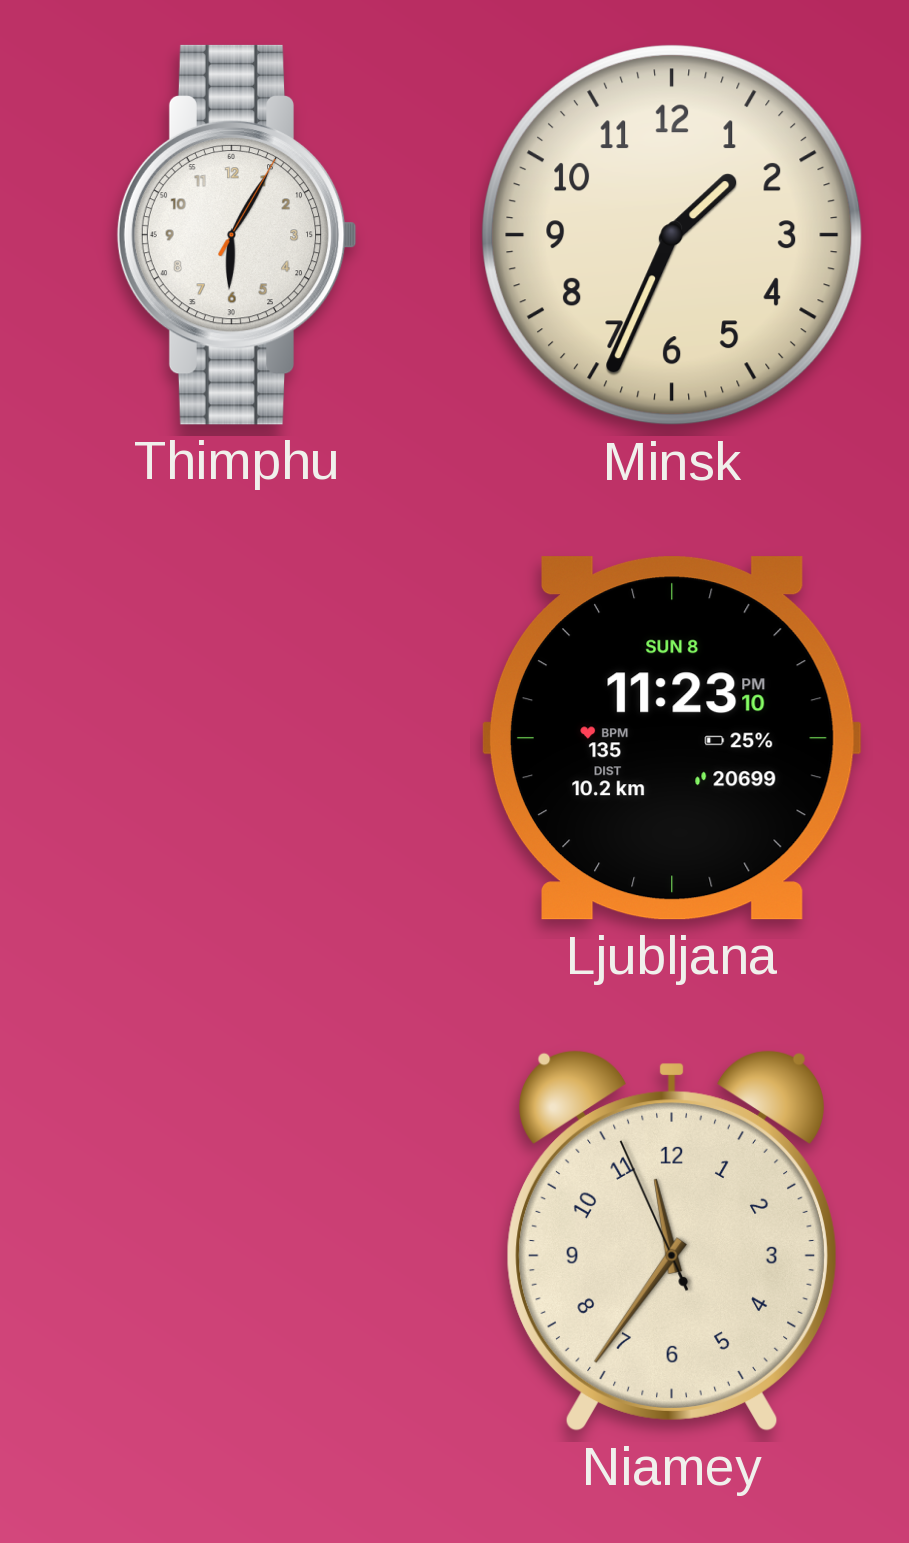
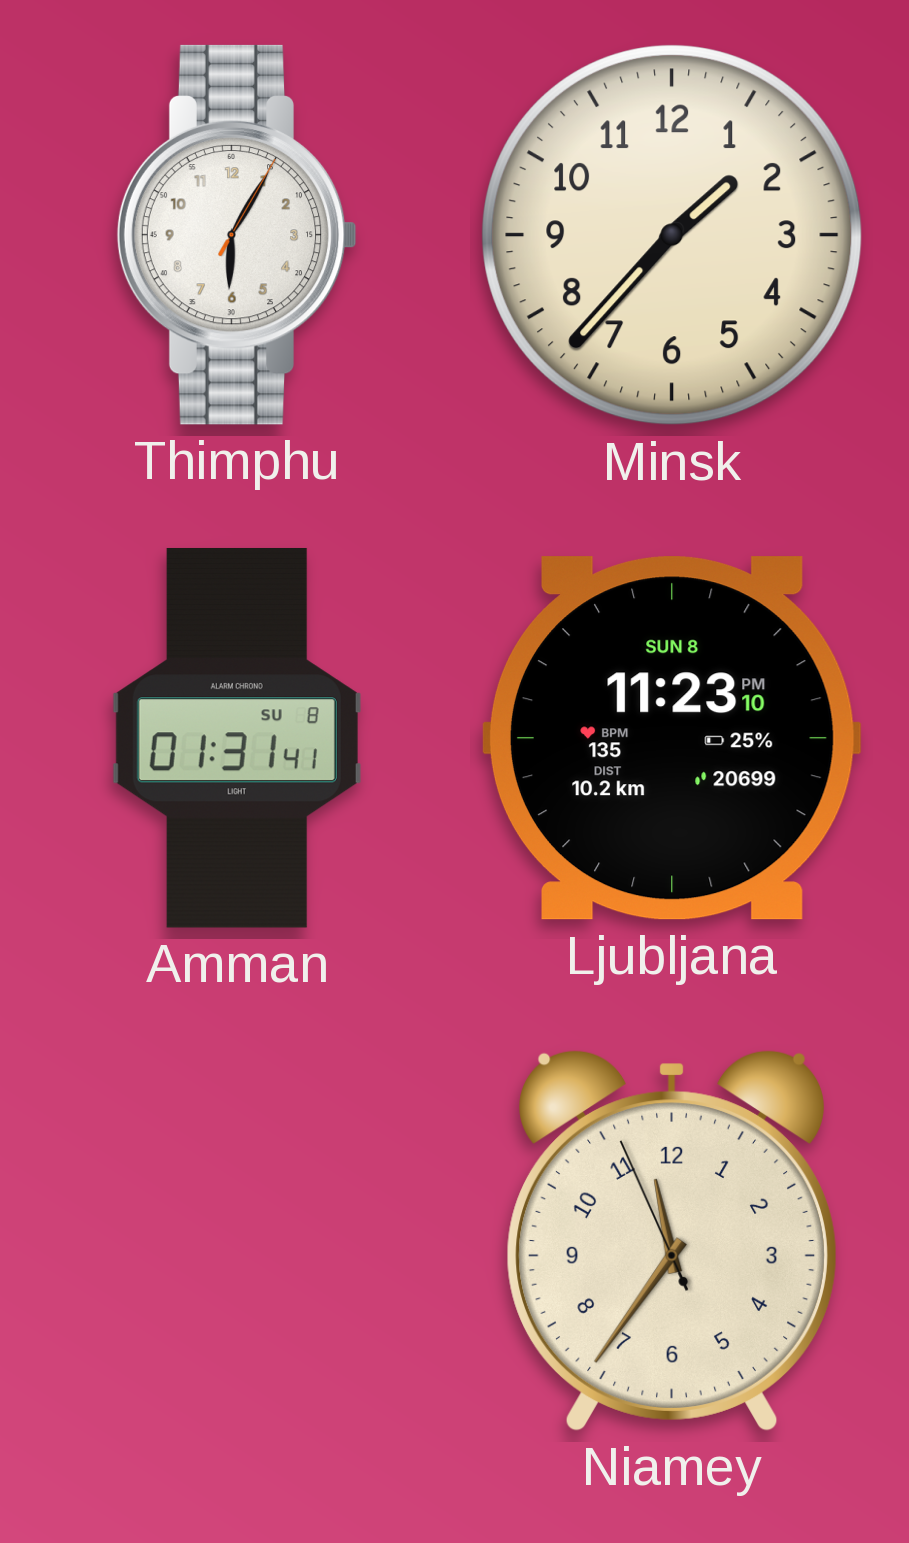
Minsk: 1:34 -> 1:37
Amman: none -> 01:31
